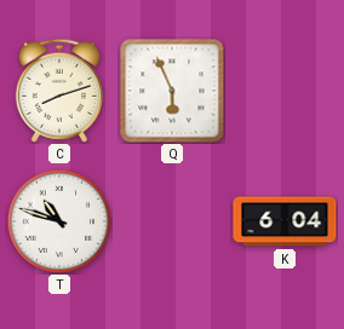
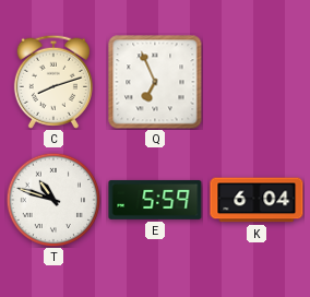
Q: 5:56 -> 6:56
E: none -> 5:59
